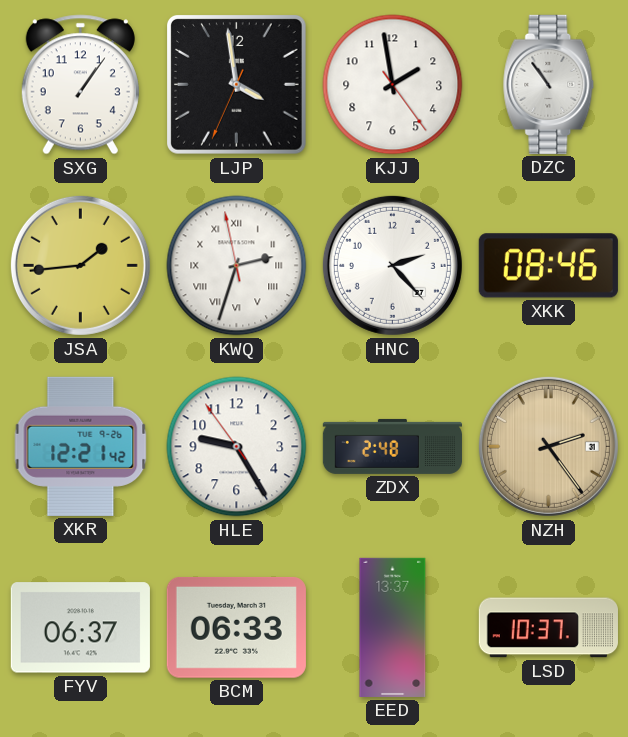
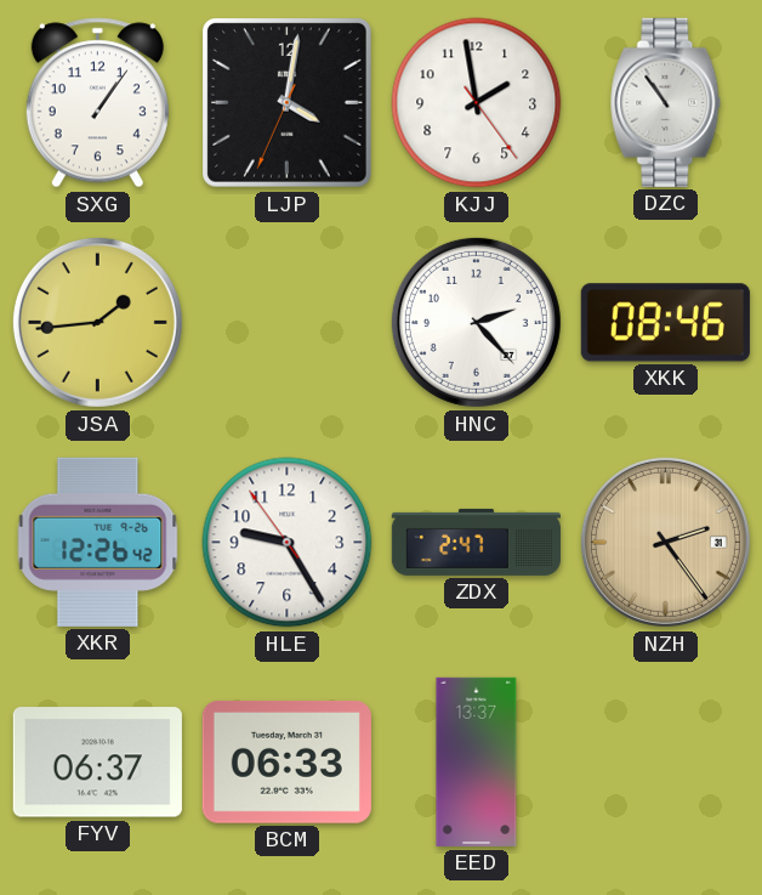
LJP: 3:58 -> 4:01
KWQ: 2:32 -> none
XKR: 12:21 -> 12:26
ZDX: 2:48 -> 2:47
LSD: 10:37 -> none
